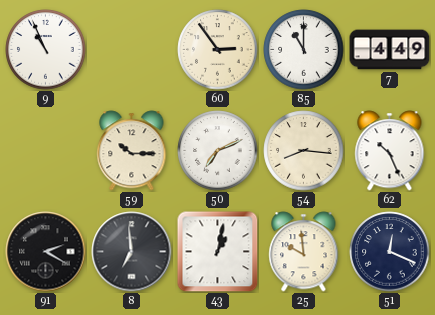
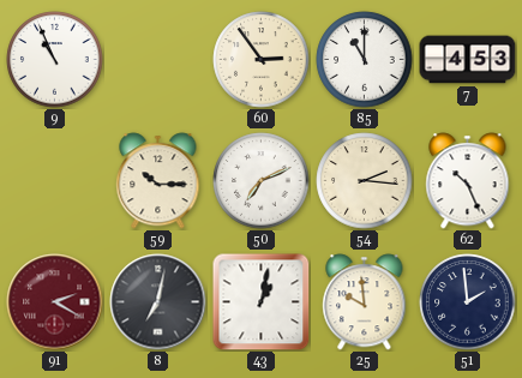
7: 4:49 -> 4:53
54: 8:16 -> 2:16
91 dial: black -> burgundy
8: 6:59 -> 7:02
51: 12:19 -> 1:59
